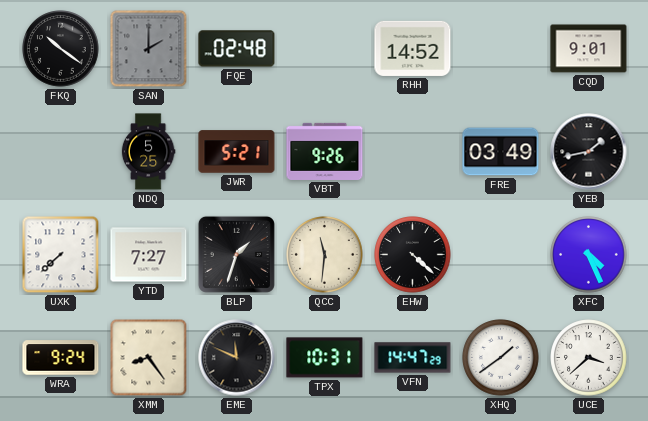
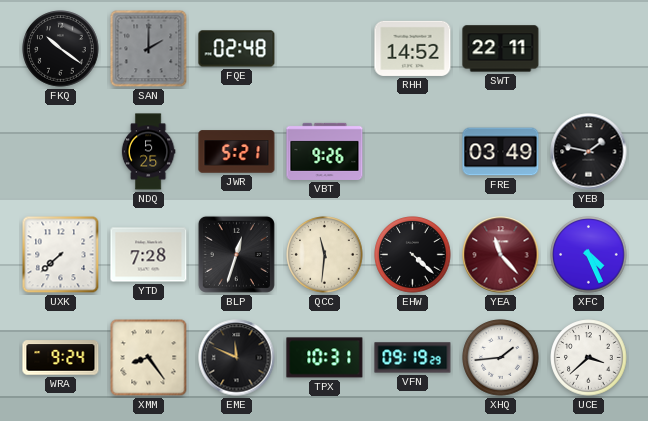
SWT: none -> 22:11
CQD: 9:01 -> none
YEB: 1:43 -> 1:47
YTD: 7:27 -> 7:28
BLP: 1:33 -> 12:33
YEA: none -> 11:23
VFN: 14:47 -> 09:19
XHQ: 1:39 -> 1:44
